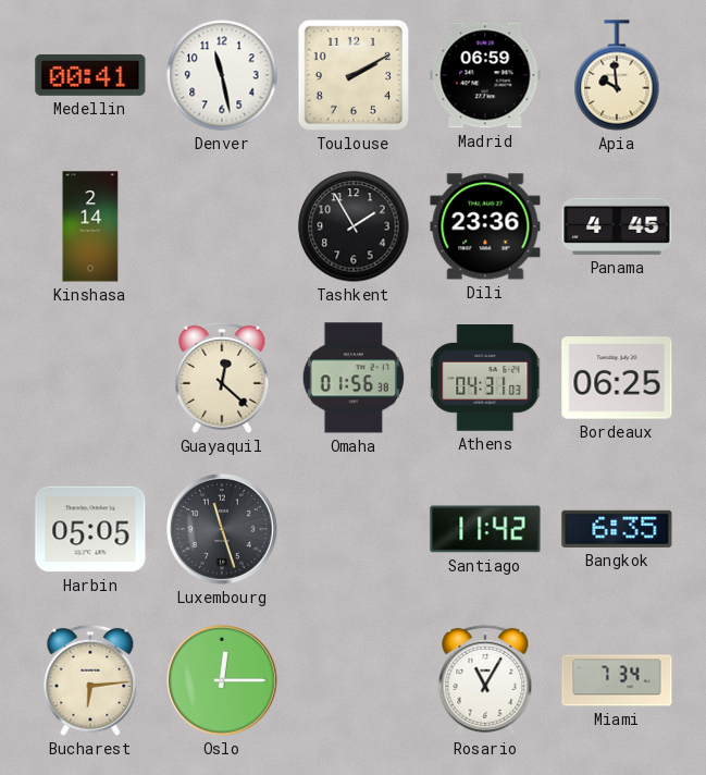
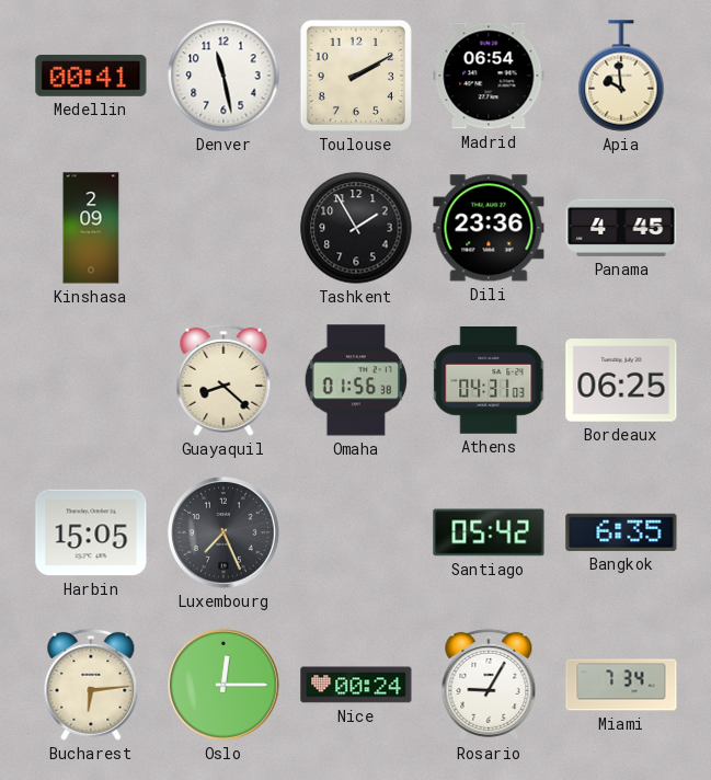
Madrid: 06:59 -> 06:54
Kinshasa: 2:14 -> 2:09
Guayaquil: 12:22 -> 8:22
Harbin: 05:05 -> 15:05
Luxembourg: 11:27 -> 7:26
Santiago: 11:42 -> 05:42
Nice: none -> 00:24
Rosario: 11:05 -> 9:05
